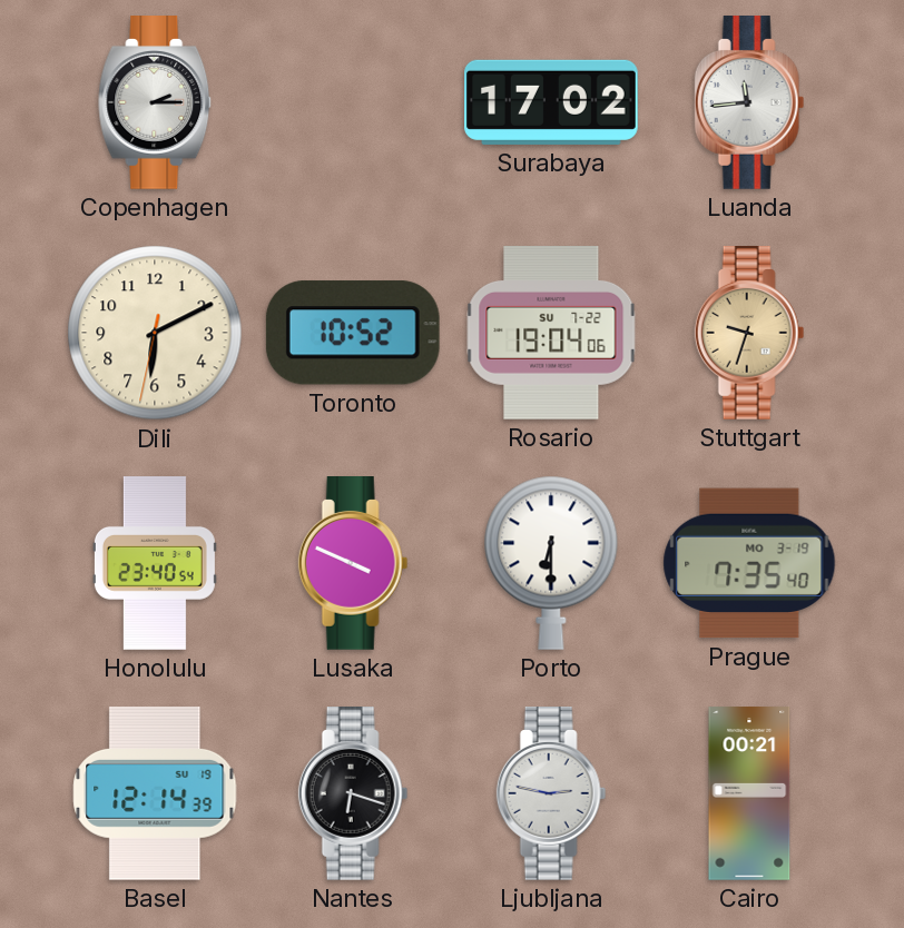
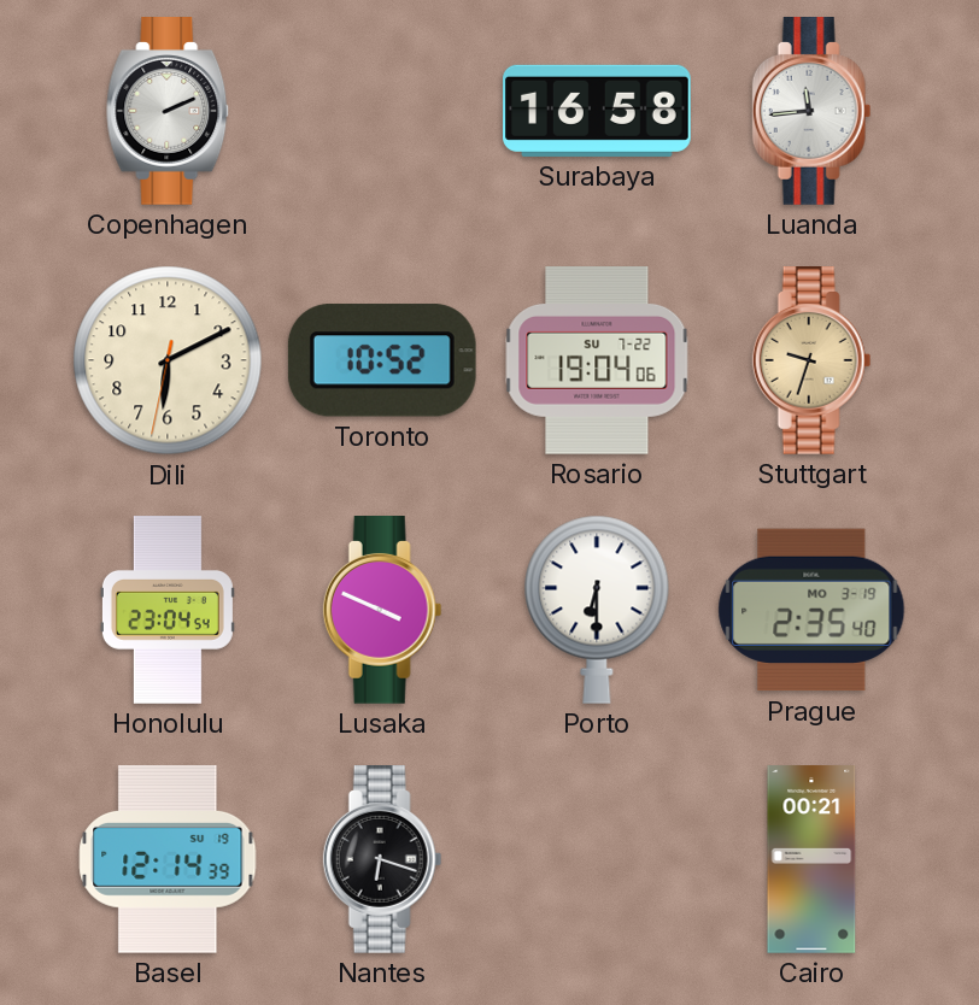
Copenhagen: 2:15 -> 2:11
Surabaya: 17:02 -> 16:58
Honolulu: 23:40 -> 23:04
Prague: 7:35 -> 2:35
Ljubljana: 2:47 -> none
